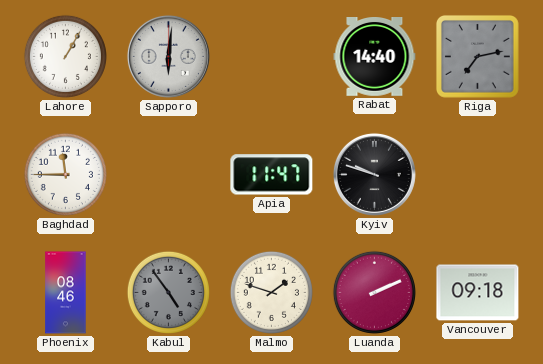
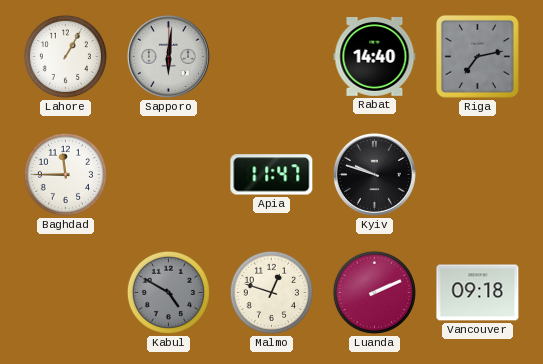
Phoenix: 08:46 -> none
Kabul: 4:54 -> 4:50
Malmo: 1:48 -> 12:48
